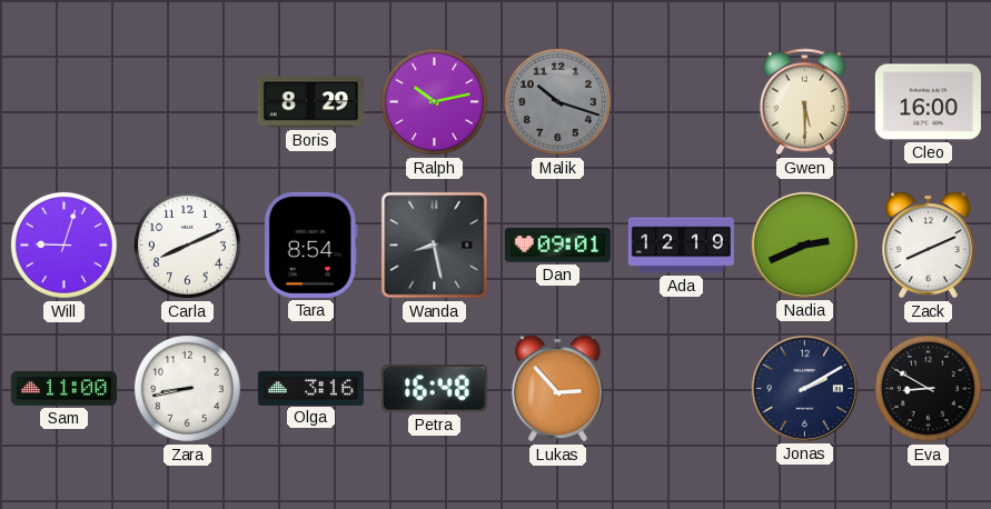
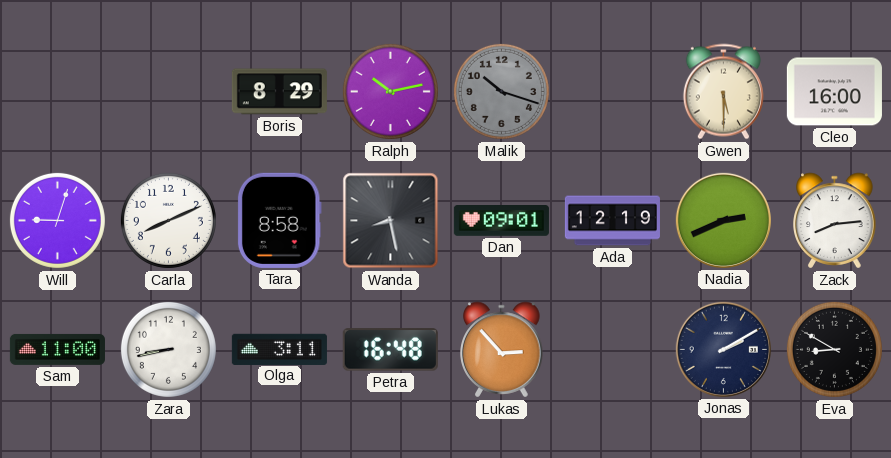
Tara: 8:54 -> 8:58
Zack: 8:11 -> 8:14
Olga: 3:16 -> 3:11
